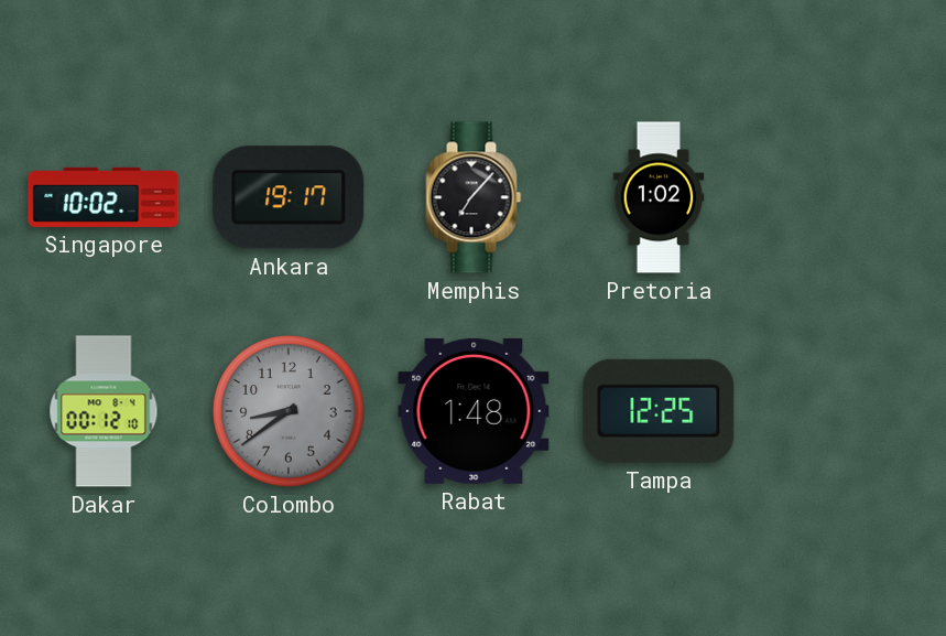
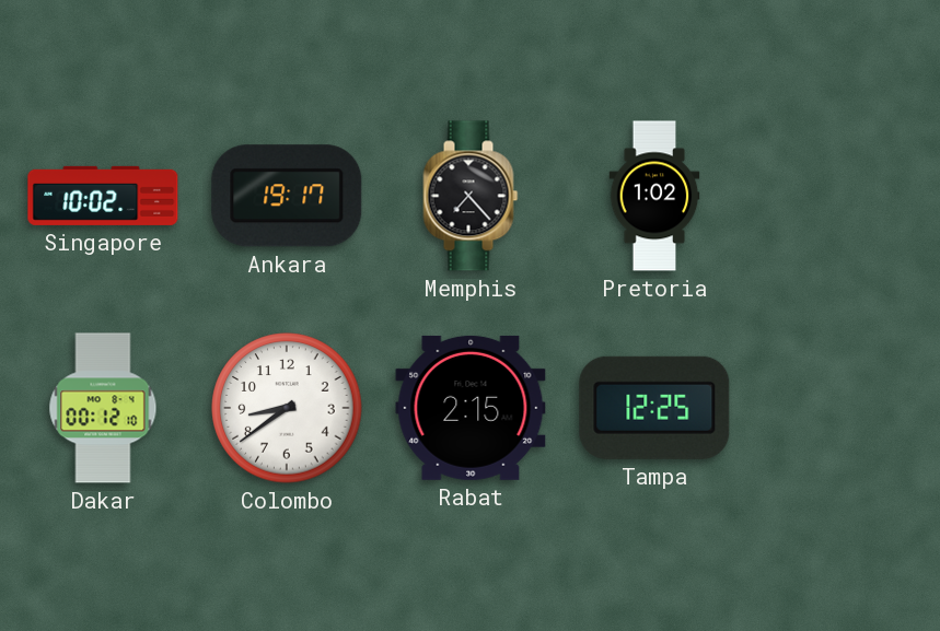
Memphis: 7:07 -> 7:23
Colombo dial: grey -> white
Rabat: 1:48 -> 2:15
